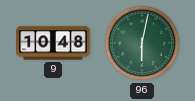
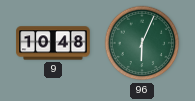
96: 6:02 -> 6:04
